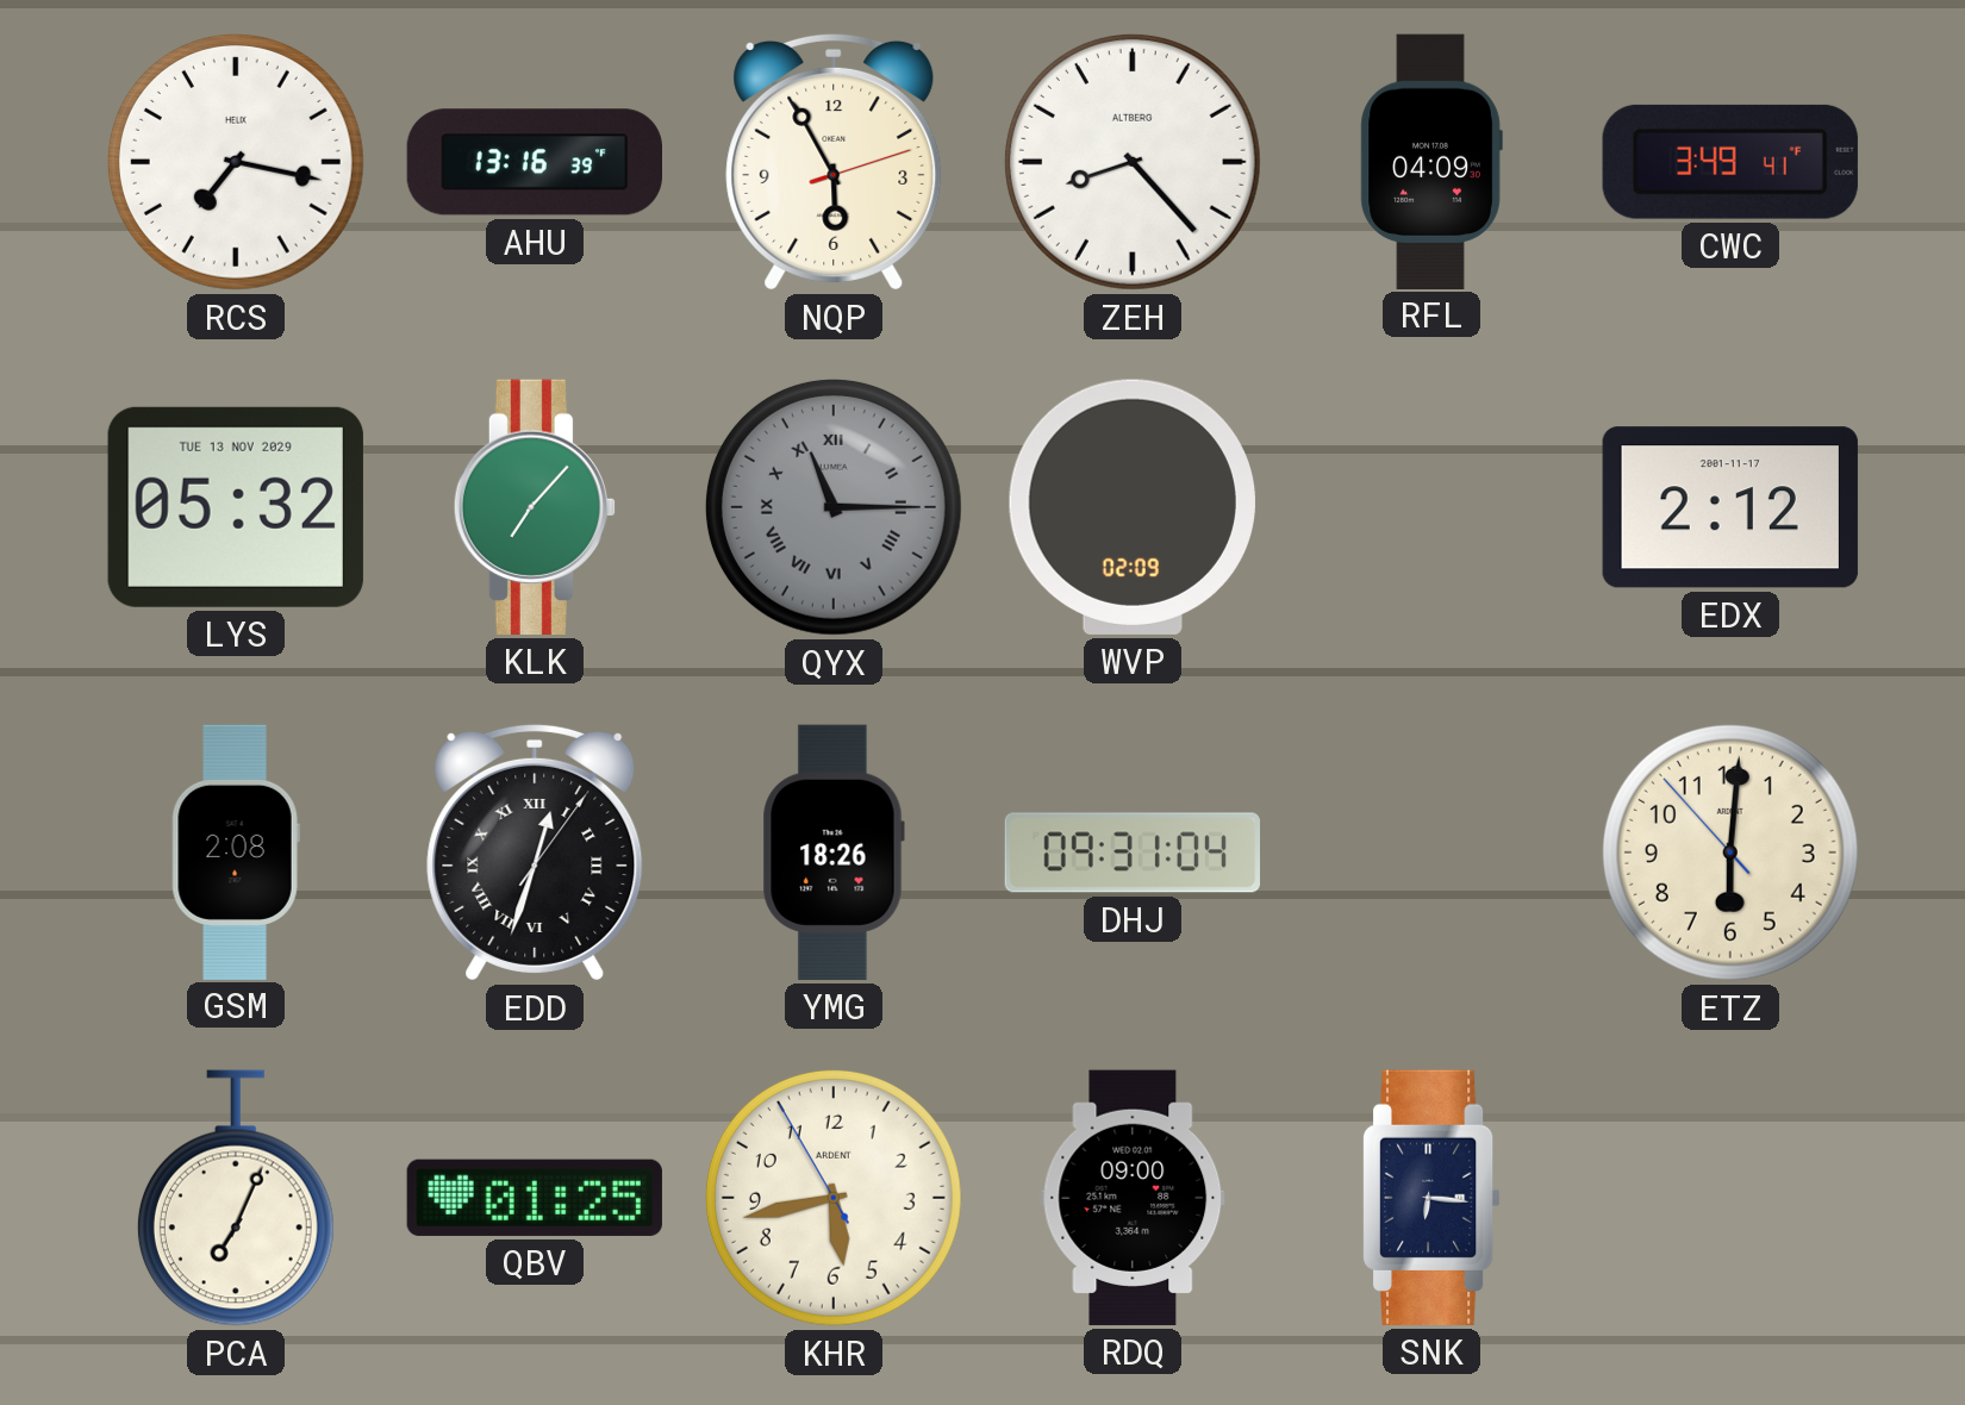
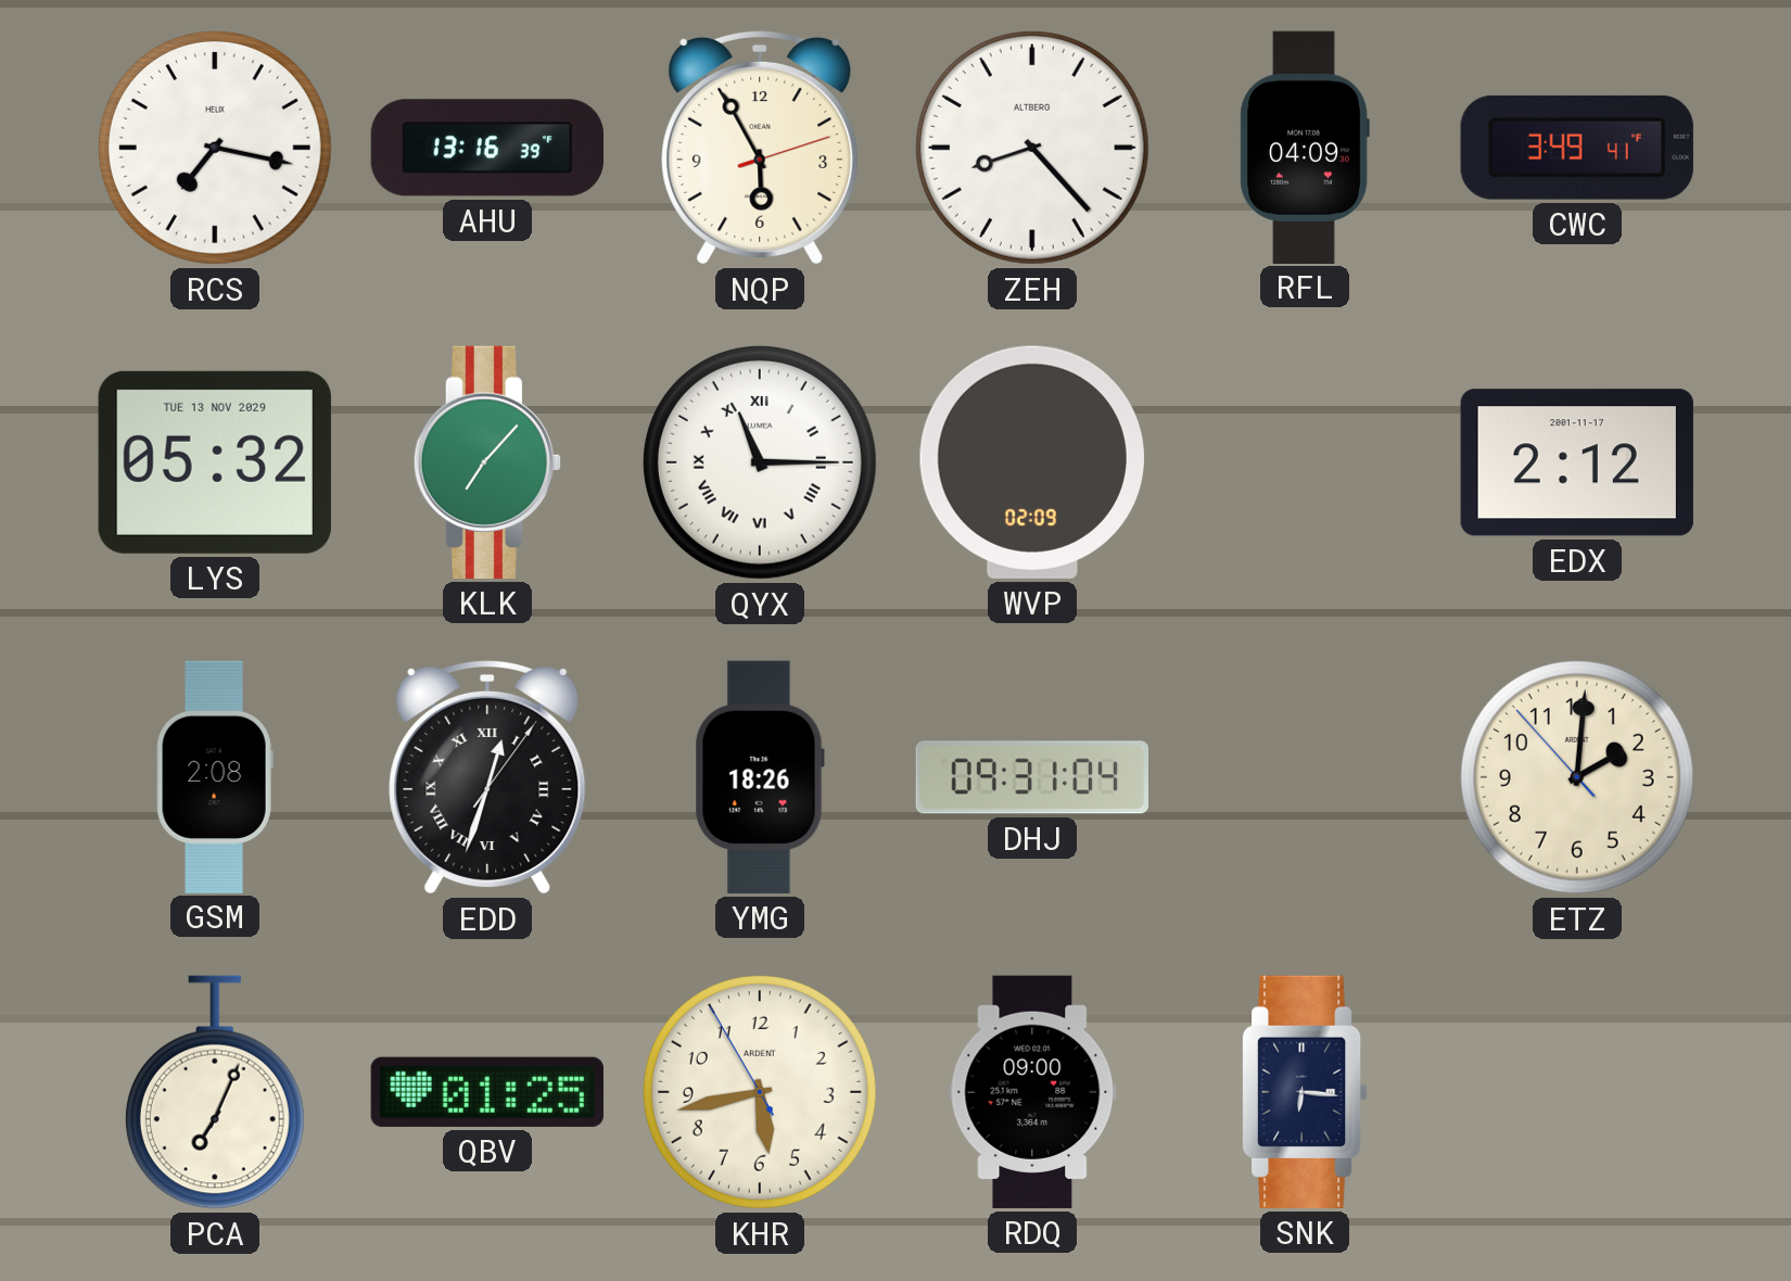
QYX dial: grey -> white
ETZ: 6:00 -> 2:00
